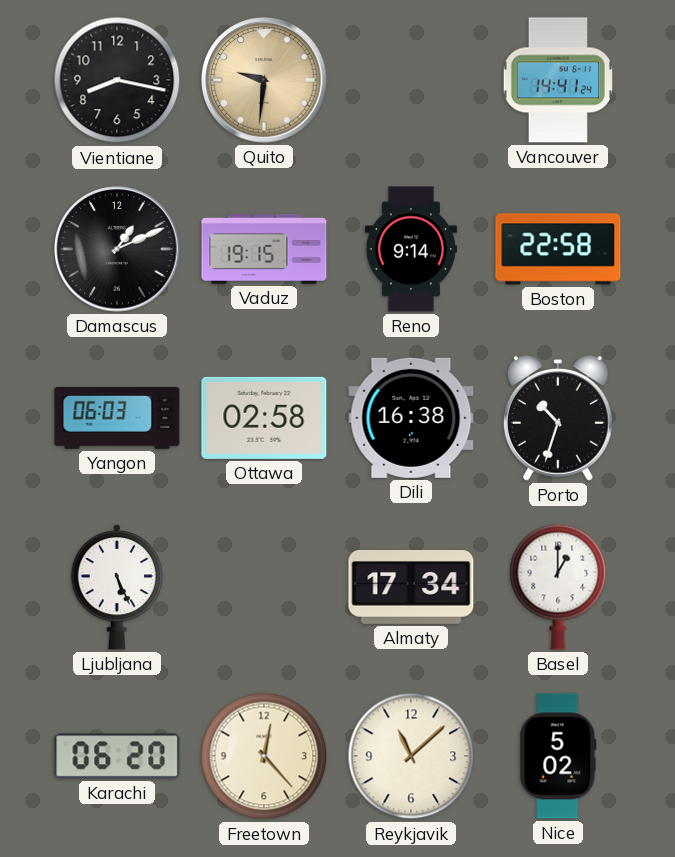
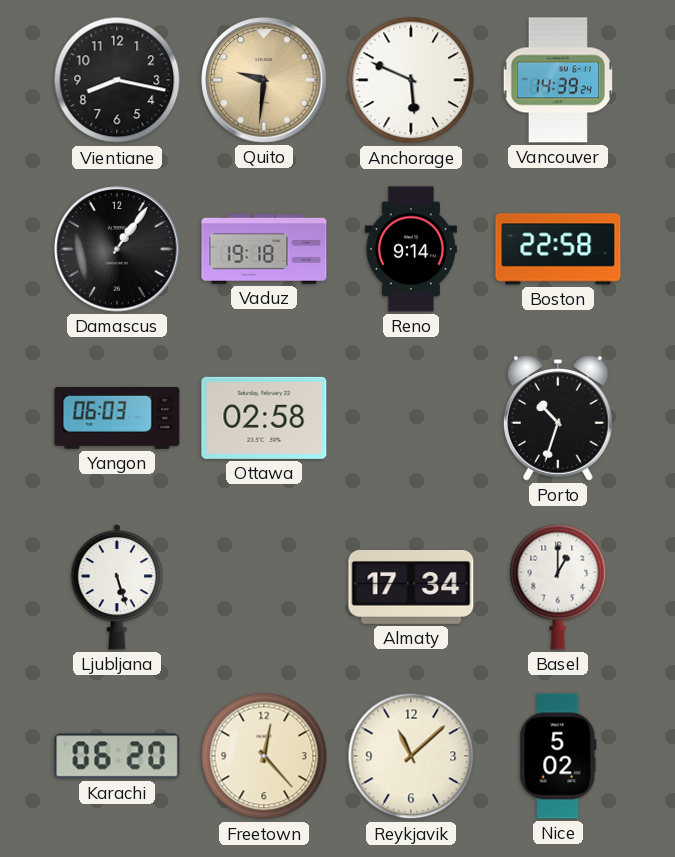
Anchorage: none -> 5:49
Vancouver: 14:41 -> 14:39
Damascus: 1:11 -> 1:06
Vaduz: 19:15 -> 19:18
Dili: 16:38 -> none
Ljubljana: 5:26 -> 5:27
